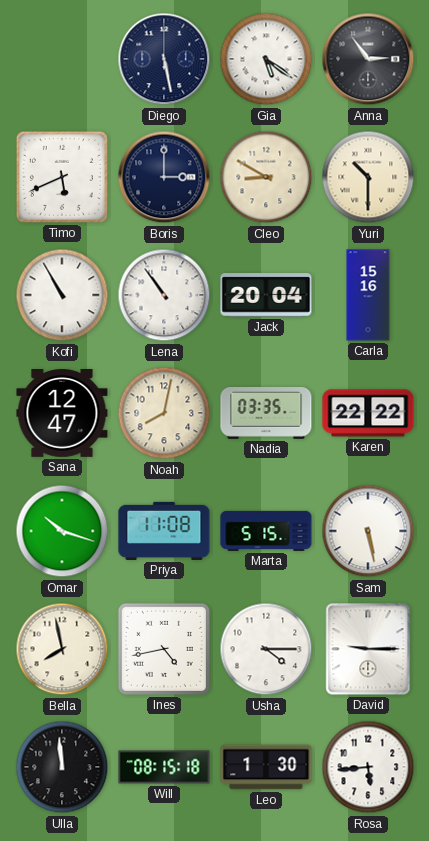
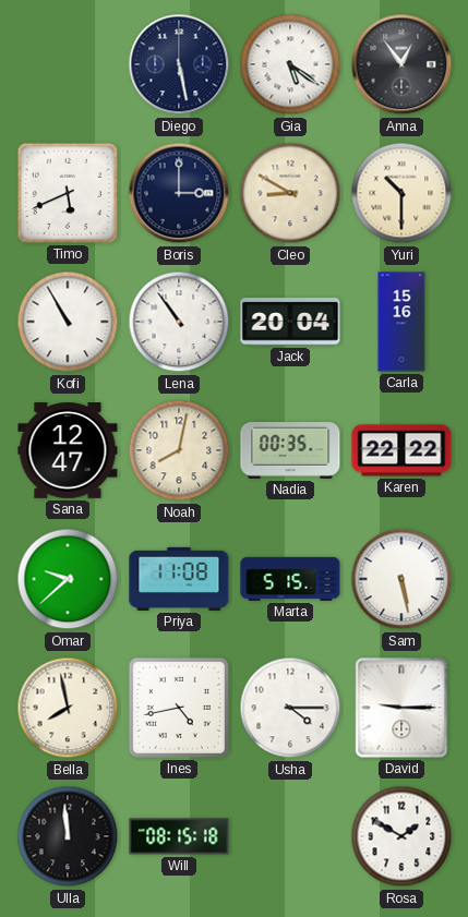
Anna: 2:54 -> 12:54
Nadia: 03:35 -> 00:35
Omar: 10:18 -> 9:38
Leo: 1:30 -> none
Rosa: 5:44 -> 1:50
